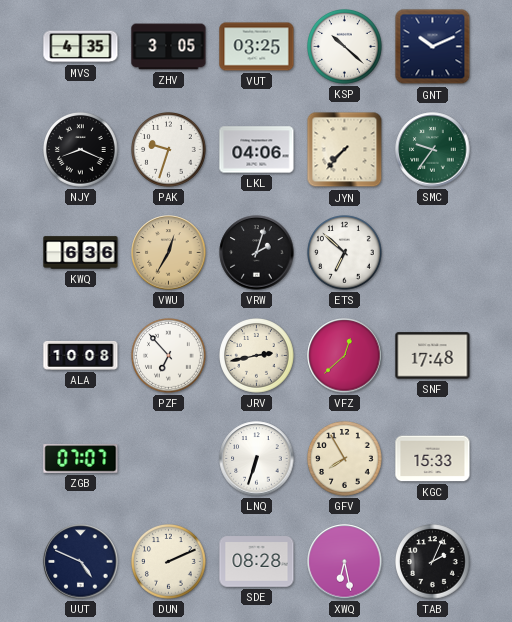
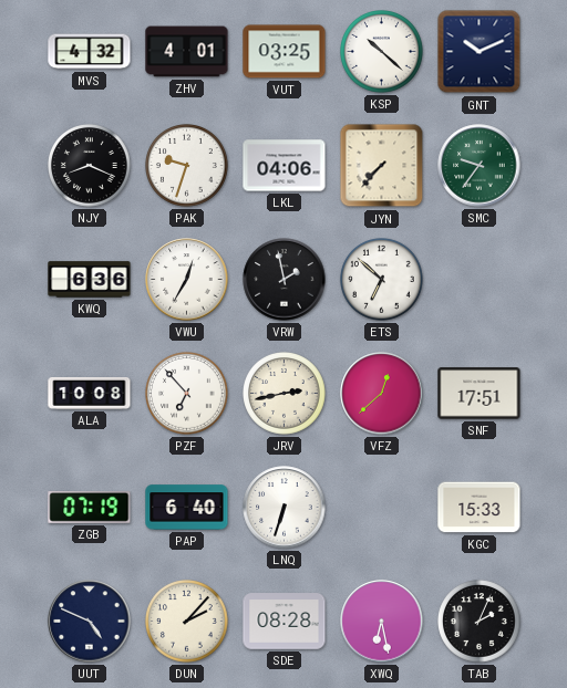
MVS: 4:35 -> 4:32
ZHV: 3:05 -> 4:01
VWU dial: champagne -> white
VRW: 2:03 -> 1:58
SNF: 17:48 -> 17:51
ZGB: 07:07 -> 07:19
PAP: none -> 6:40
GFV: 7:55 -> none
DUN: 2:11 -> 2:07
